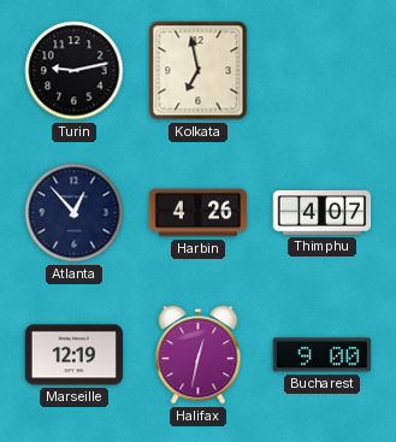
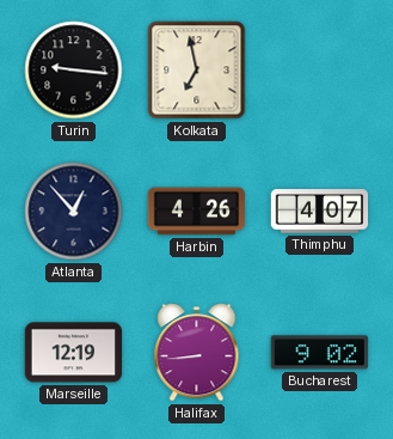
Turin: 9:13 -> 9:16
Halifax: 12:32 -> 8:44
Bucharest: 9:00 -> 9:02
